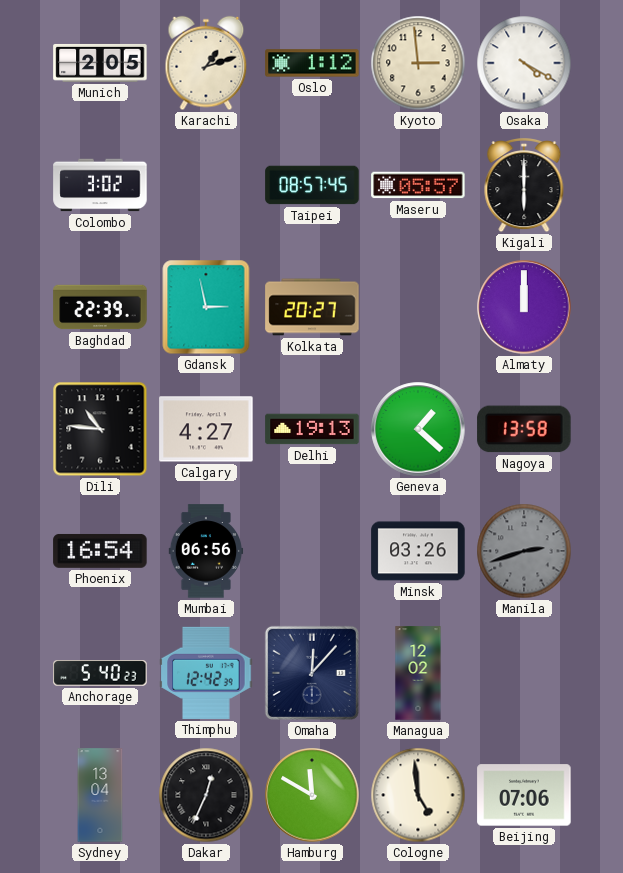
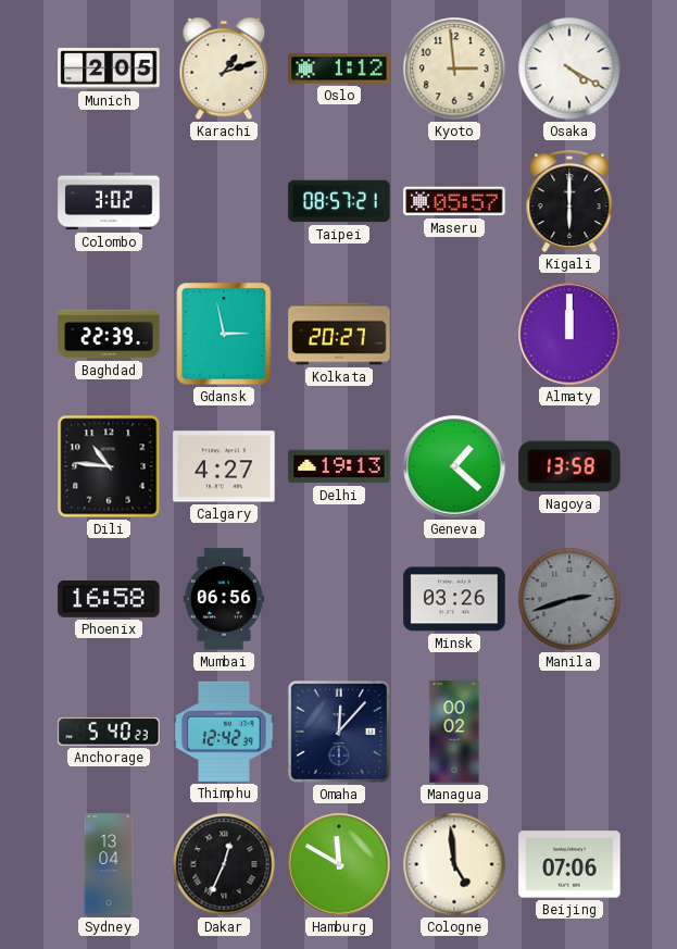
Taipei: 08:57:45 -> 08:57:21
Phoenix: 16:54 -> 16:58
Managua: 12:02 -> 00:02
